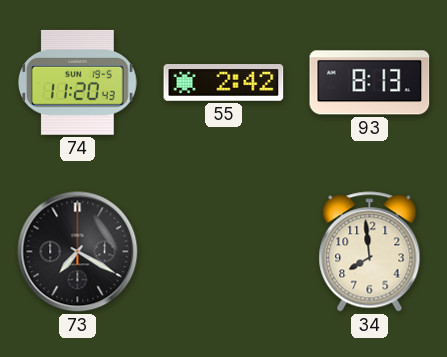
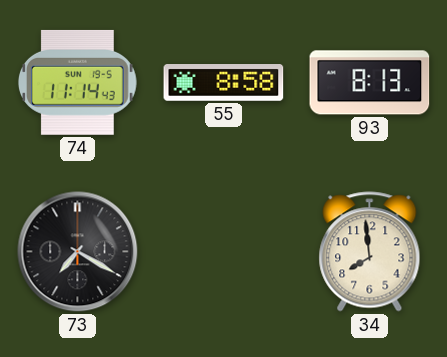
74: 11:20 -> 11:14
55: 2:42 -> 8:58
